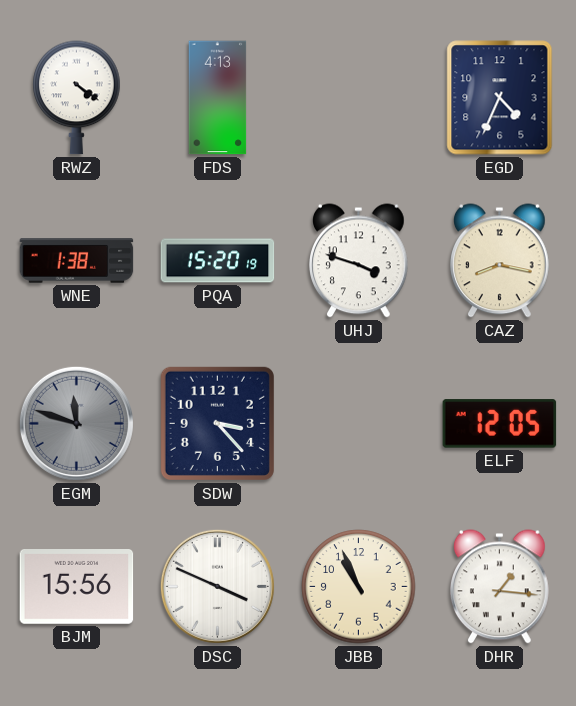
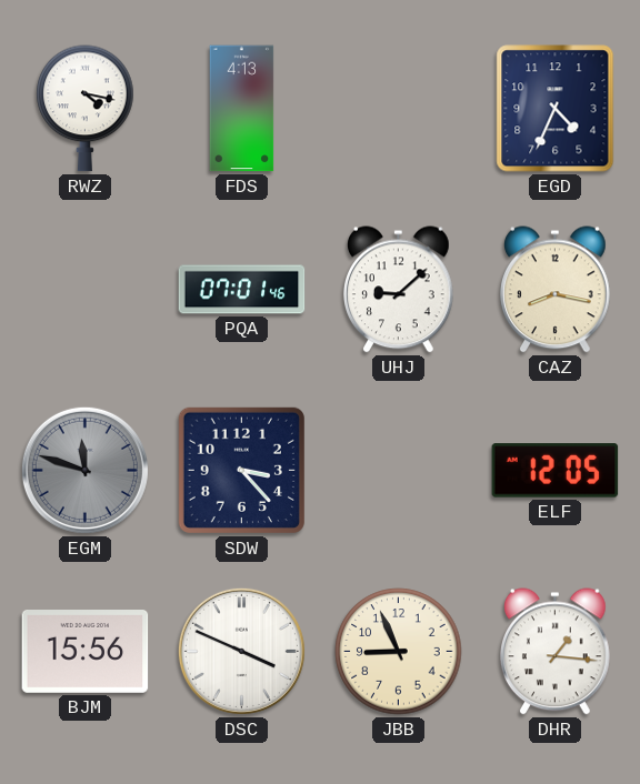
RWZ: 4:21 -> 4:17
WNE: 1:38 -> none
PQA: 15:20 -> 07:01
UHJ: 3:48 -> 9:08
JBB: 10:56 -> 8:56
